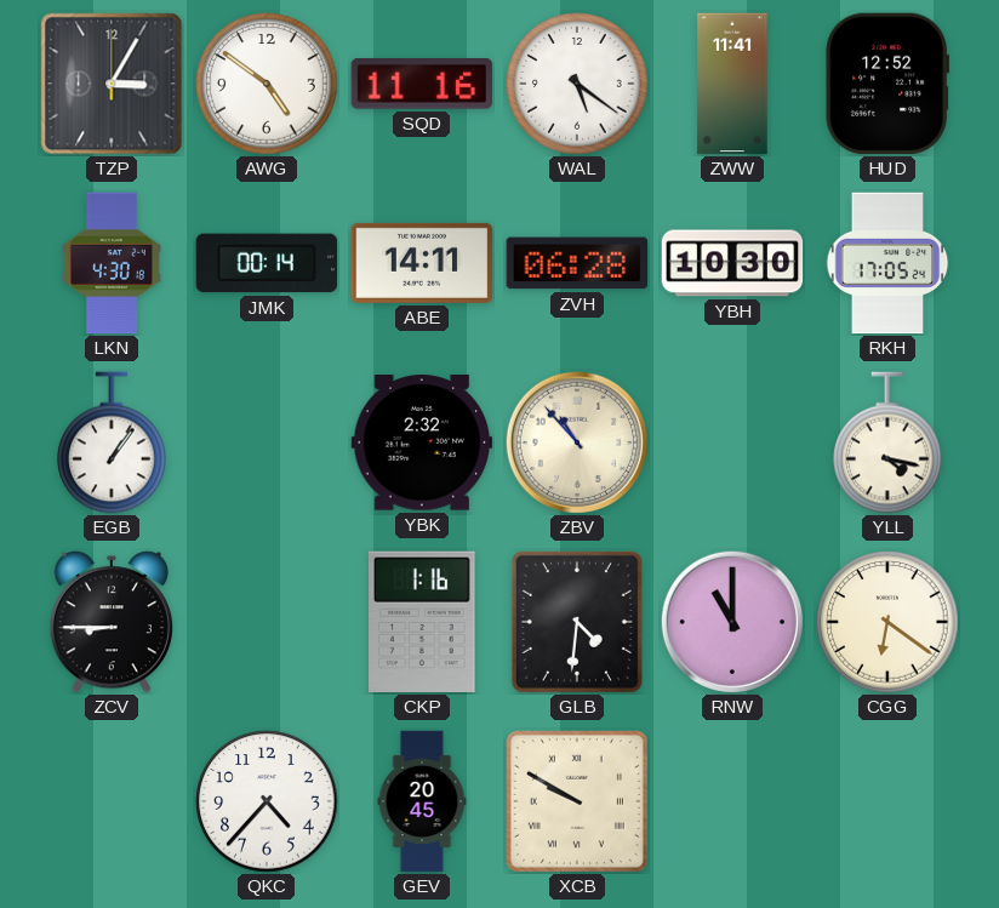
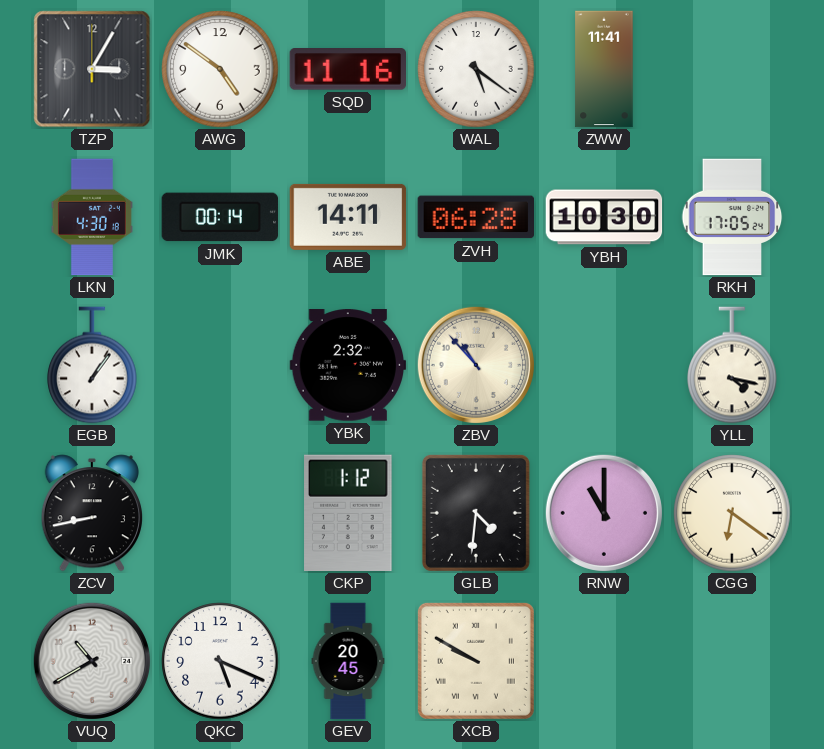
HUD: 12:52 -> none
ZCV: 8:45 -> 8:43
CKP: 1:16 -> 1:12
VUQ: none -> 10:40
QKC: 4:37 -> 5:19
